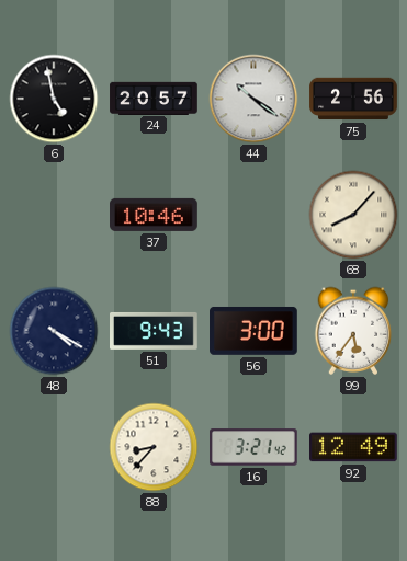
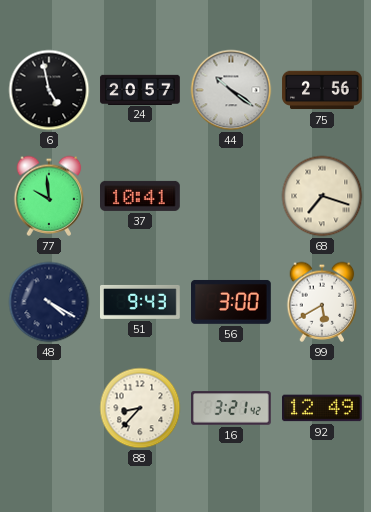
77: none -> 9:59
37: 10:46 -> 10:41
68: 8:07 -> 7:18
99: 5:36 -> 5:40
